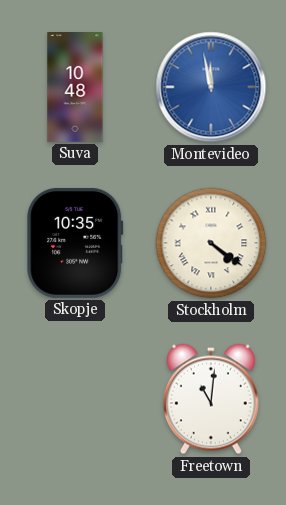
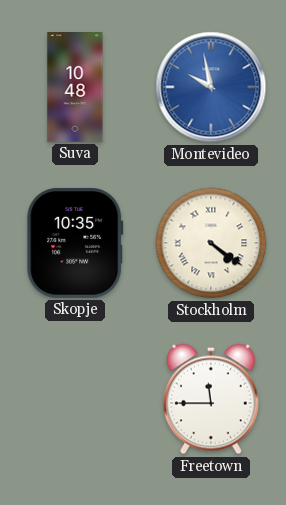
Montevideo: 11:58 -> 9:58
Freetown: 11:01 -> 11:45
